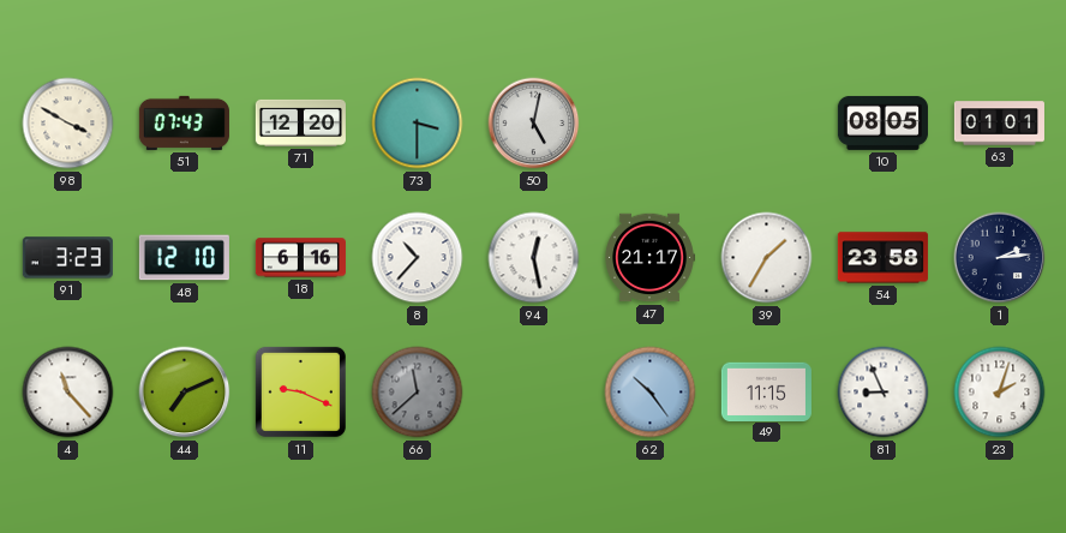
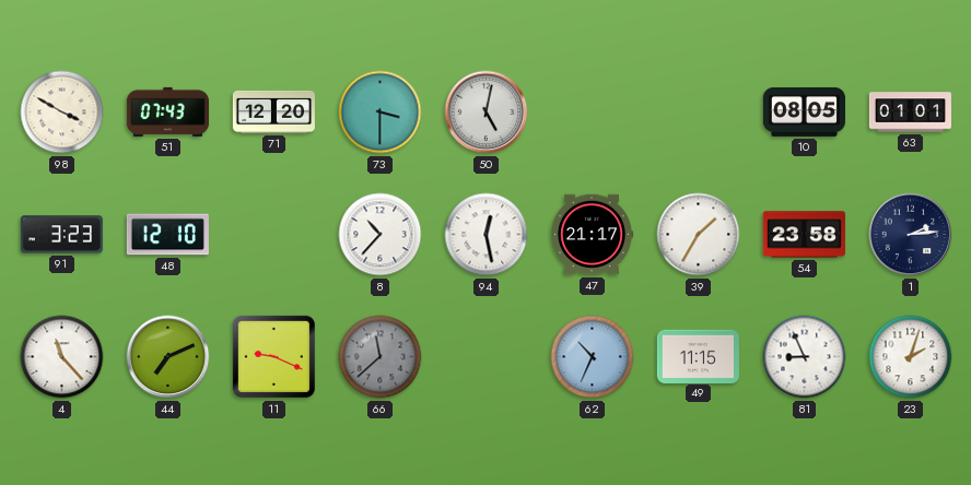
18: 6:16 -> none
62: 10:24 -> 10:34
